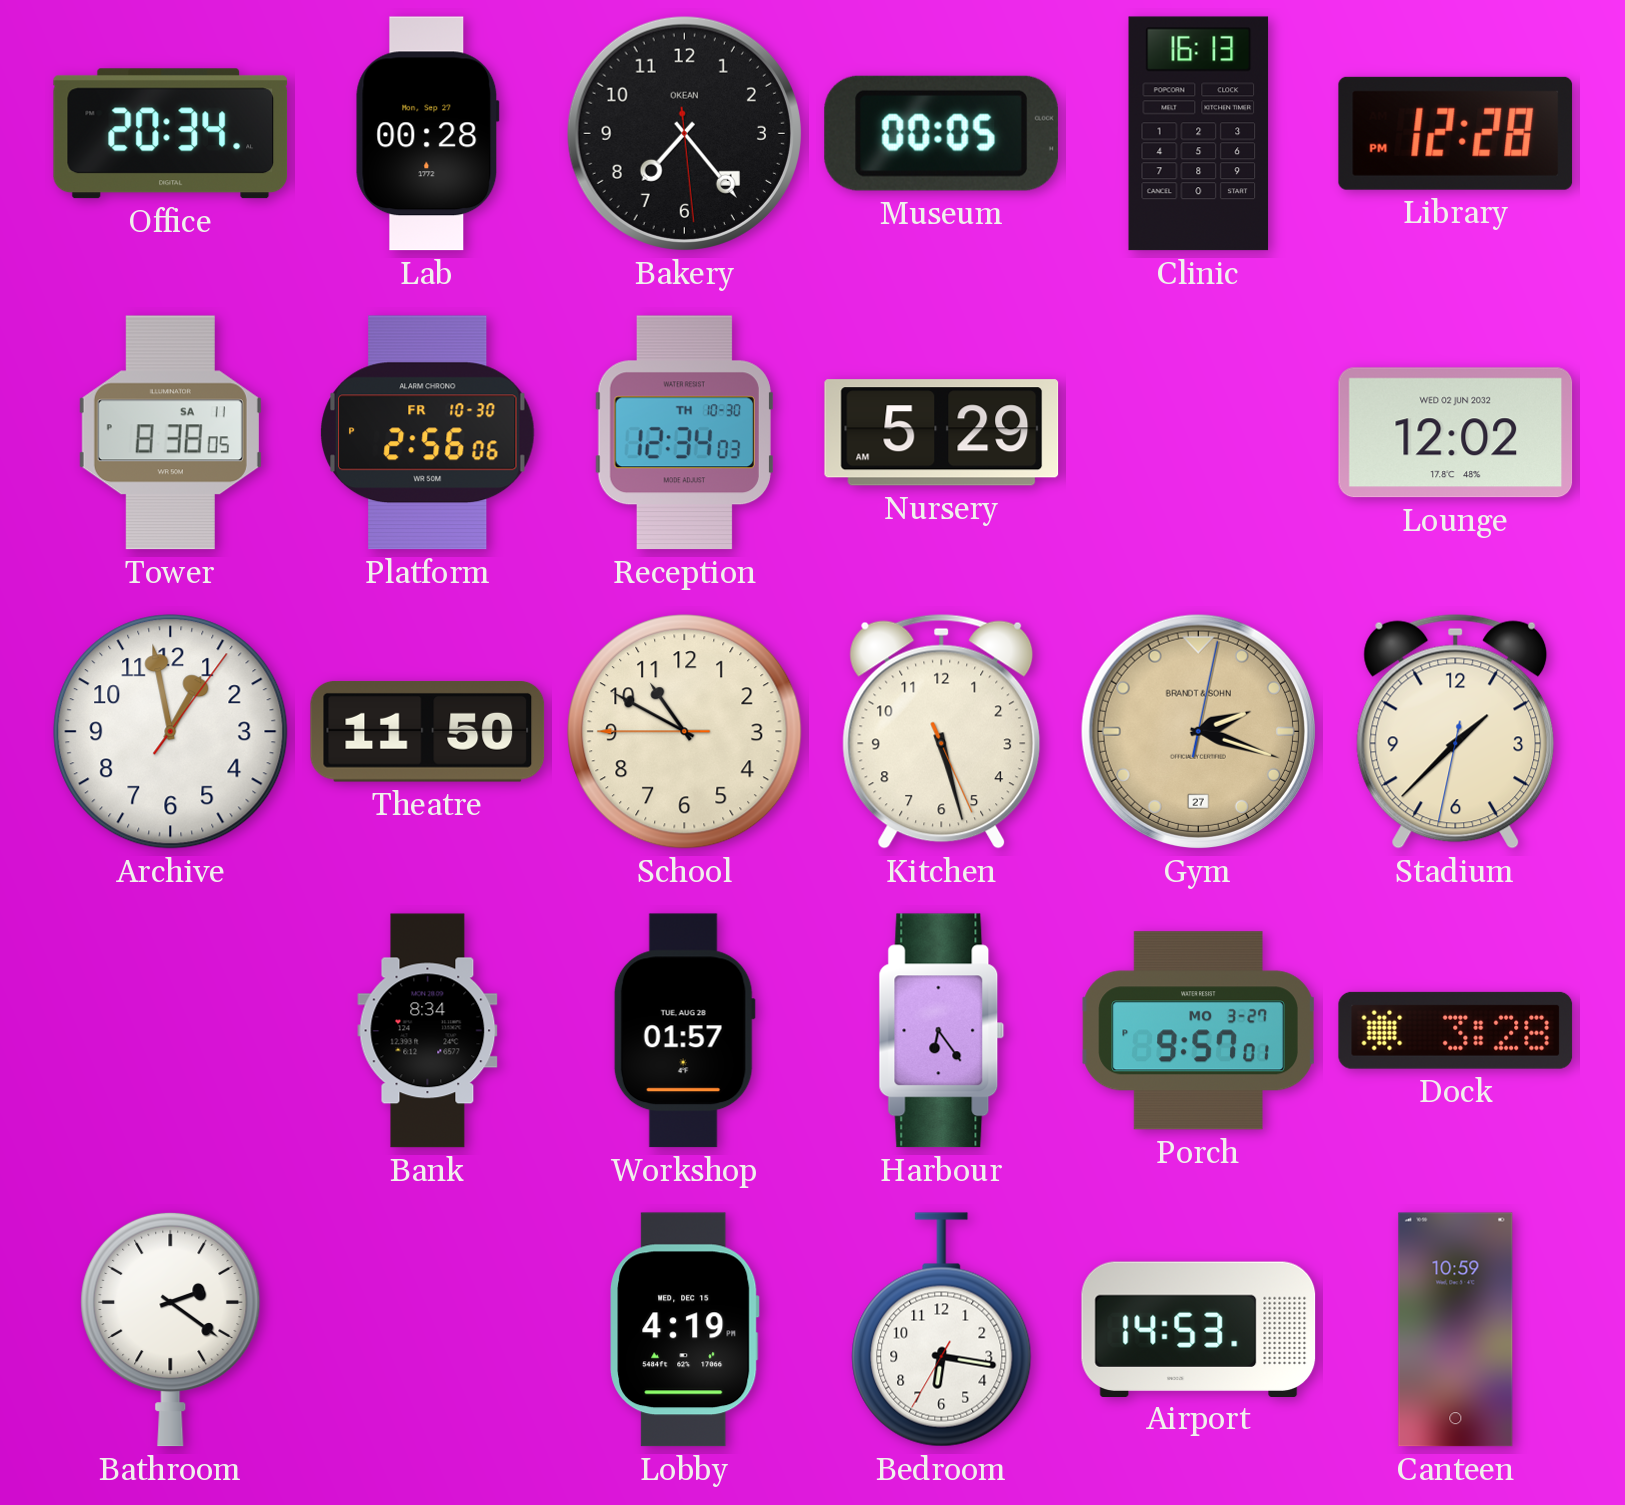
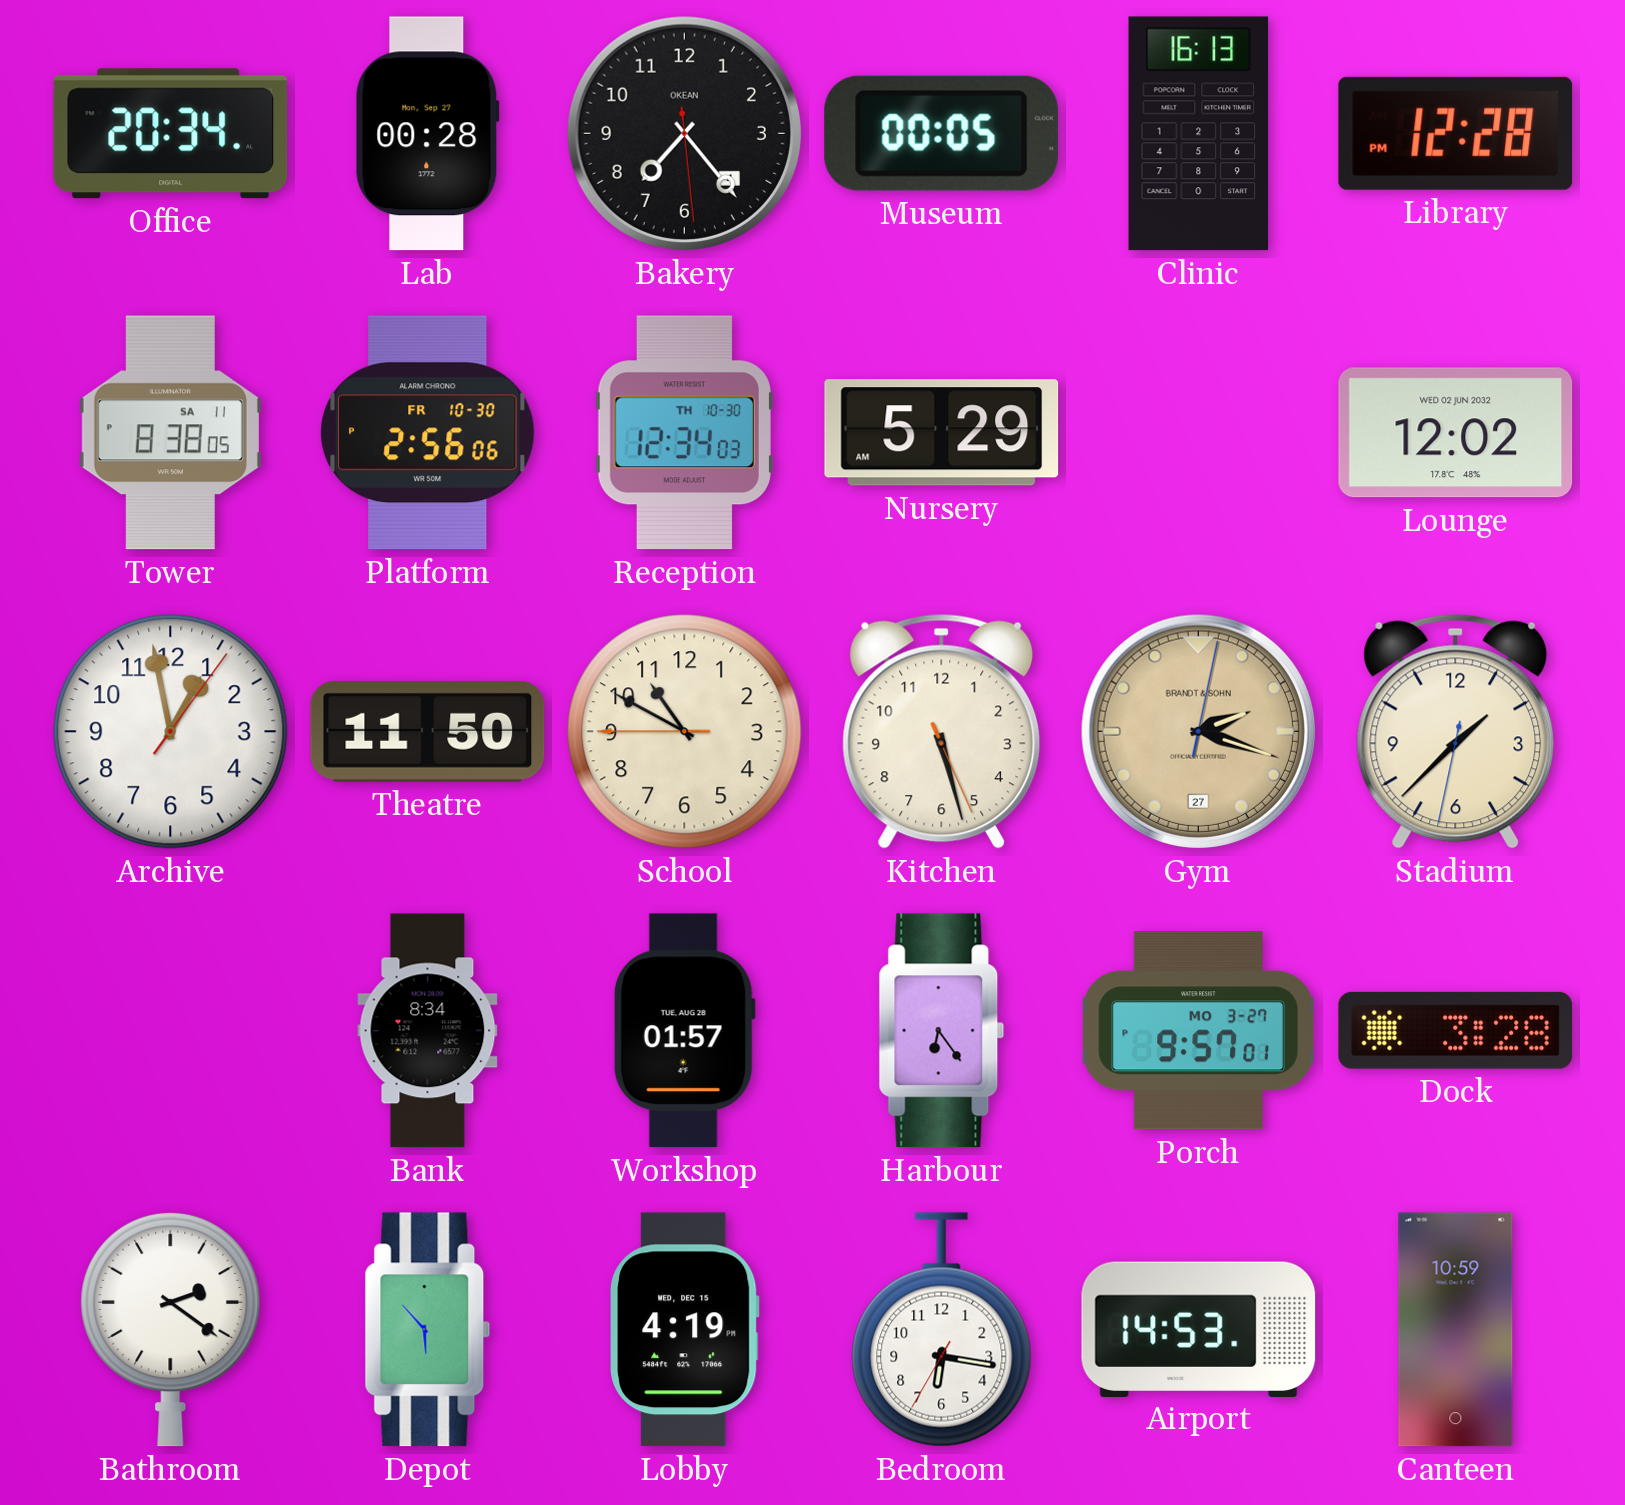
Depot: none -> 5:53
